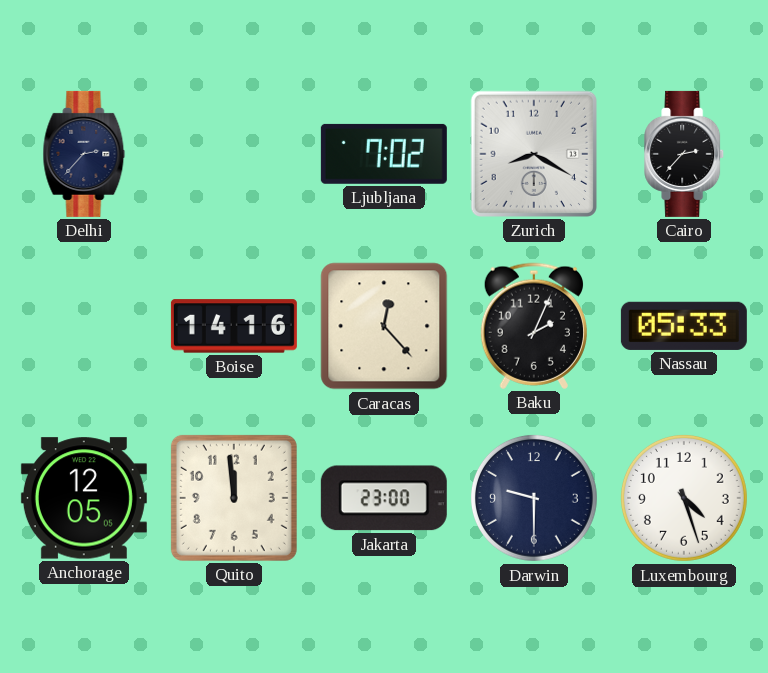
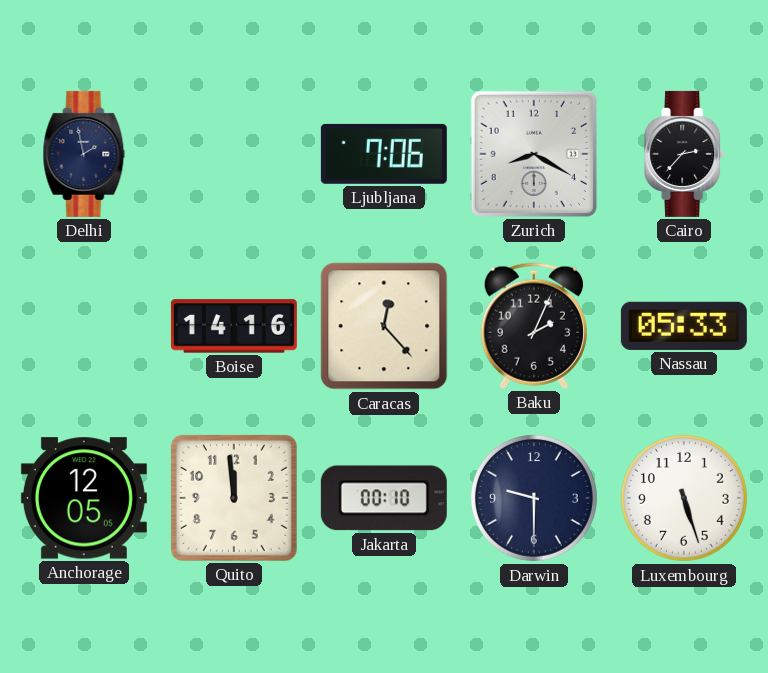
Delhi: 2:37 -> 1:58
Ljubljana: 7:02 -> 7:06
Jakarta: 23:00 -> 00:10
Luxembourg: 4:27 -> 5:27
